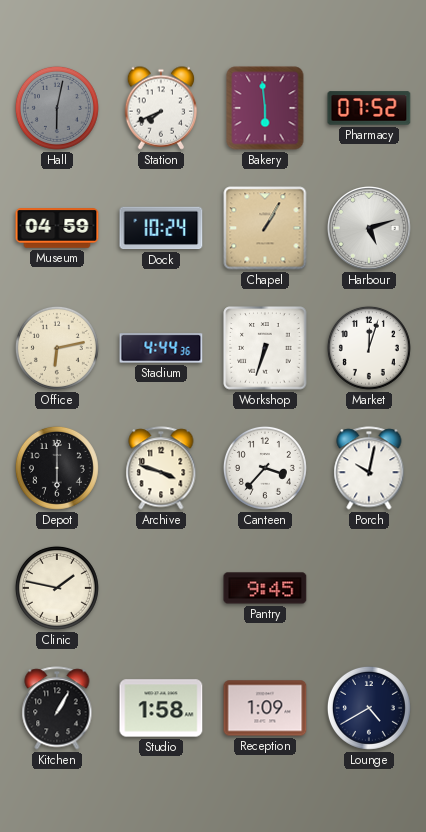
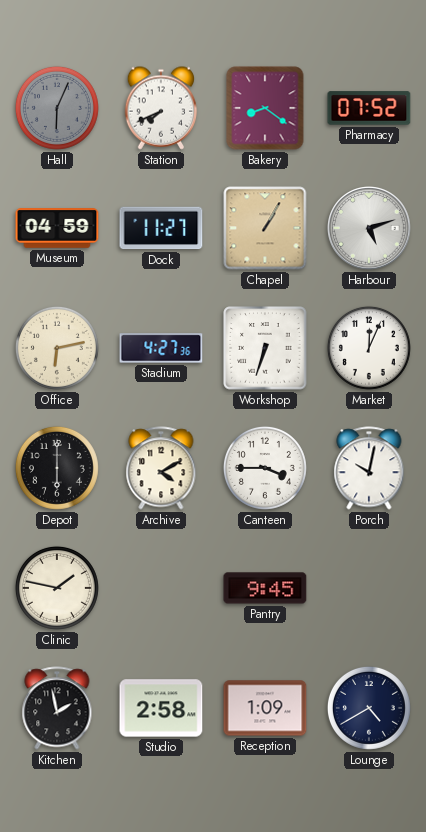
Hall: 6:02 -> 6:04
Bakery: 5:59 -> 8:21
Dock: 10:24 -> 11:27
Stadium: 4:44 -> 4:27
Market: 12:03 -> 12:04
Archive: 3:48 -> 4:10
Canteen: 3:37 -> 3:45
Kitchen: 1:05 -> 1:58
Studio: 1:58 -> 2:58
